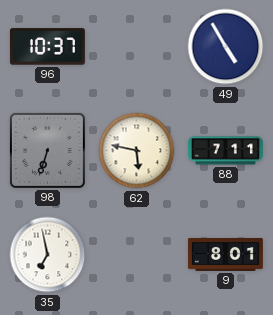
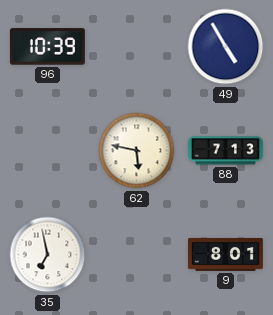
96: 10:37 -> 10:39
98: 6:33 -> none
88: 7:11 -> 7:13
